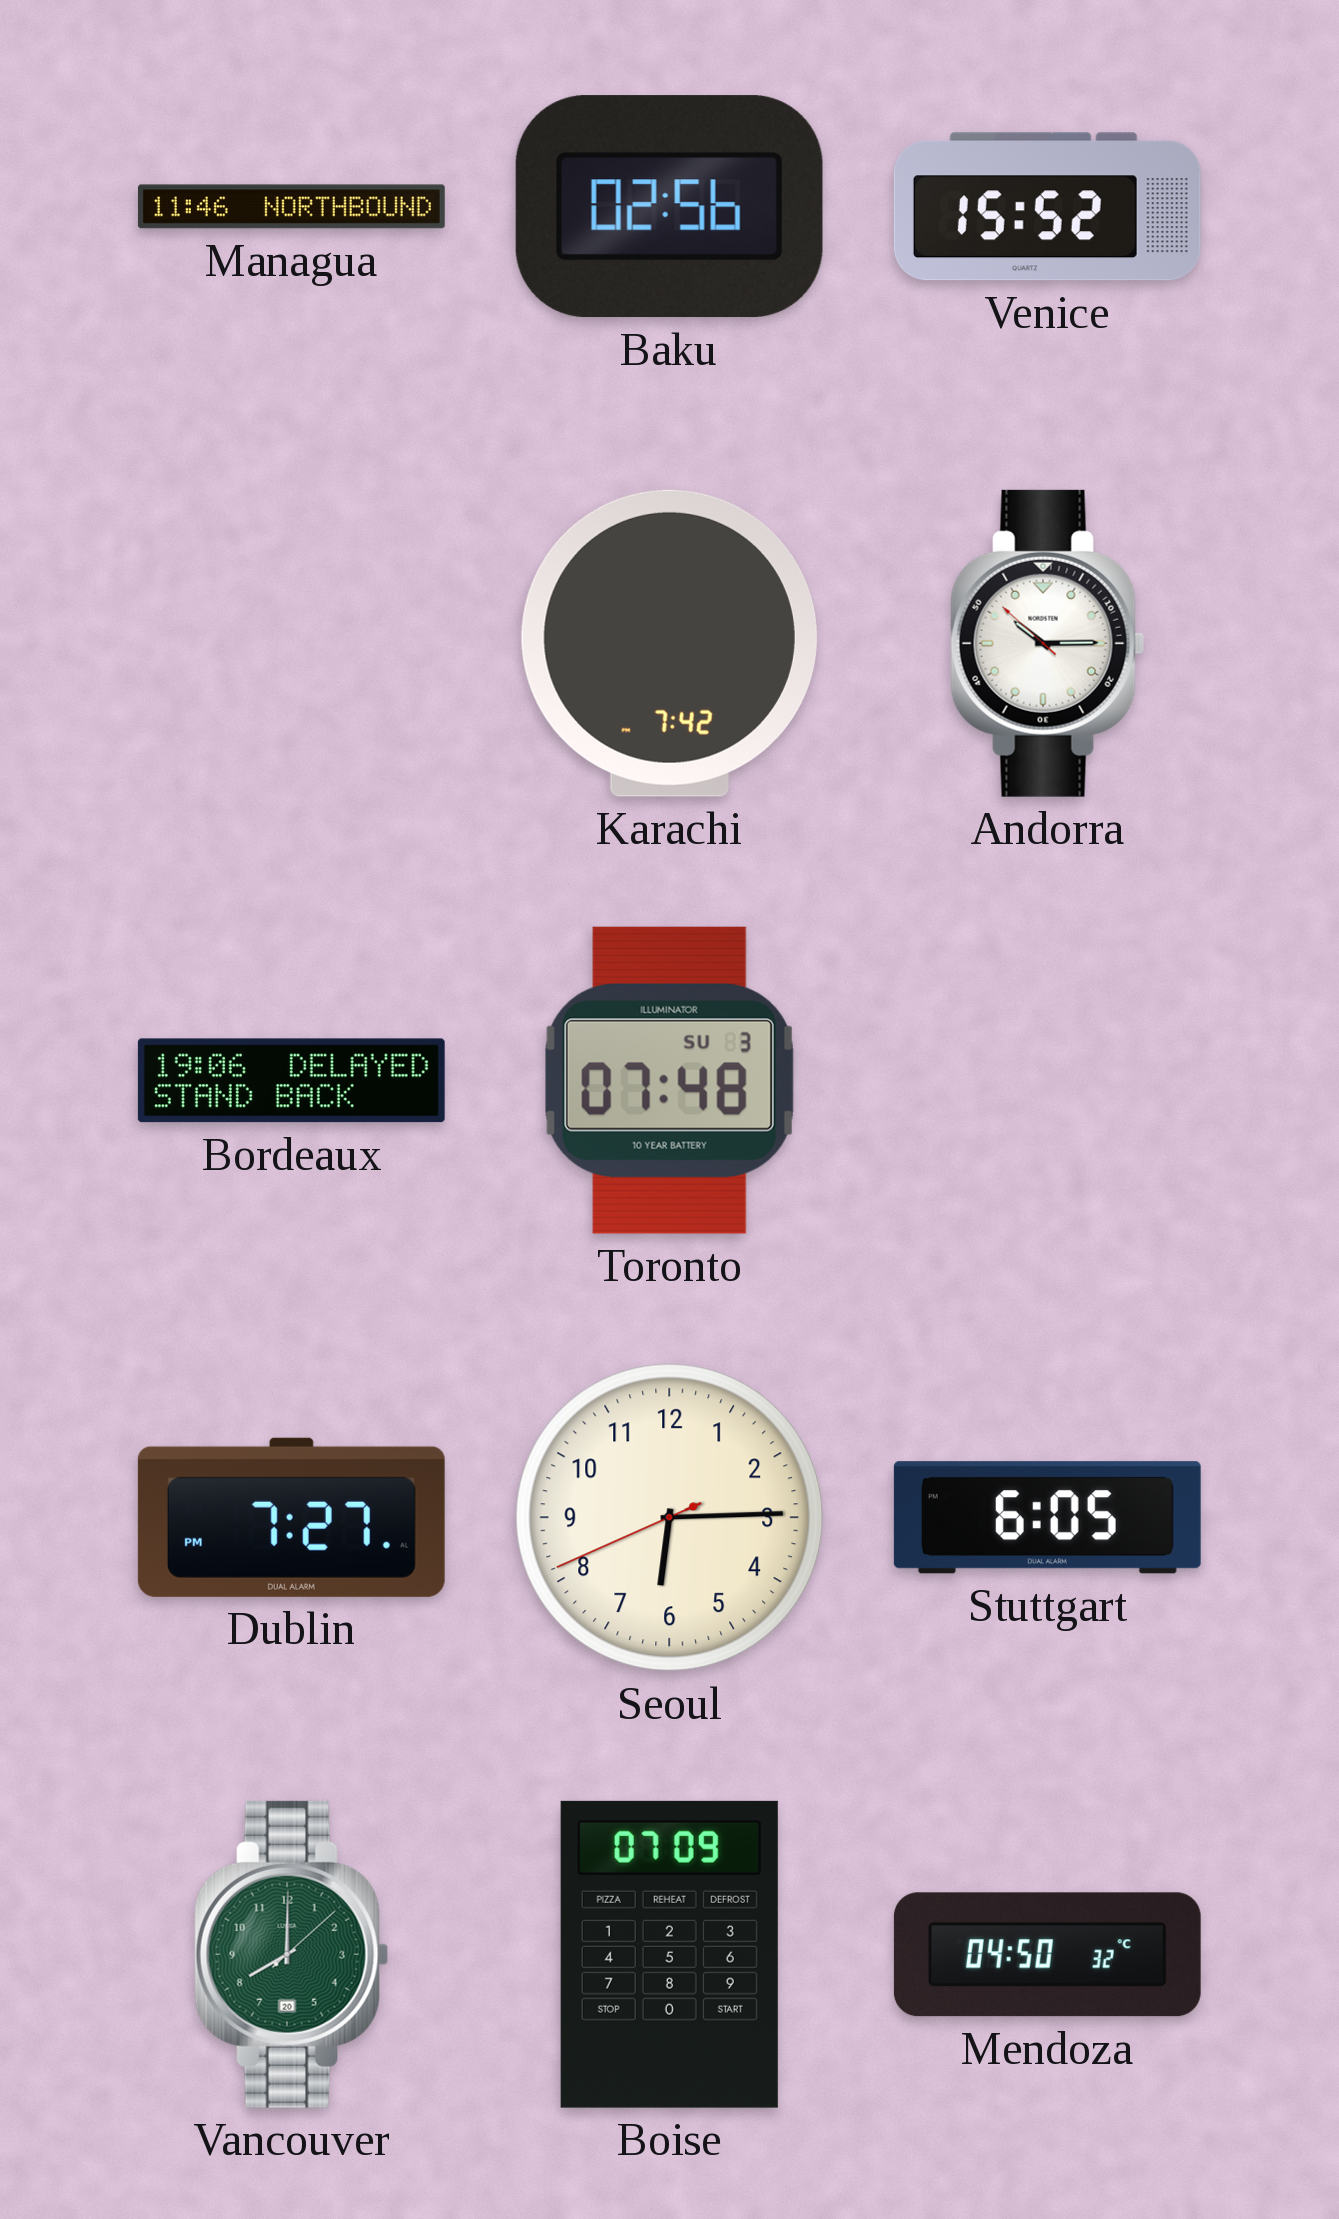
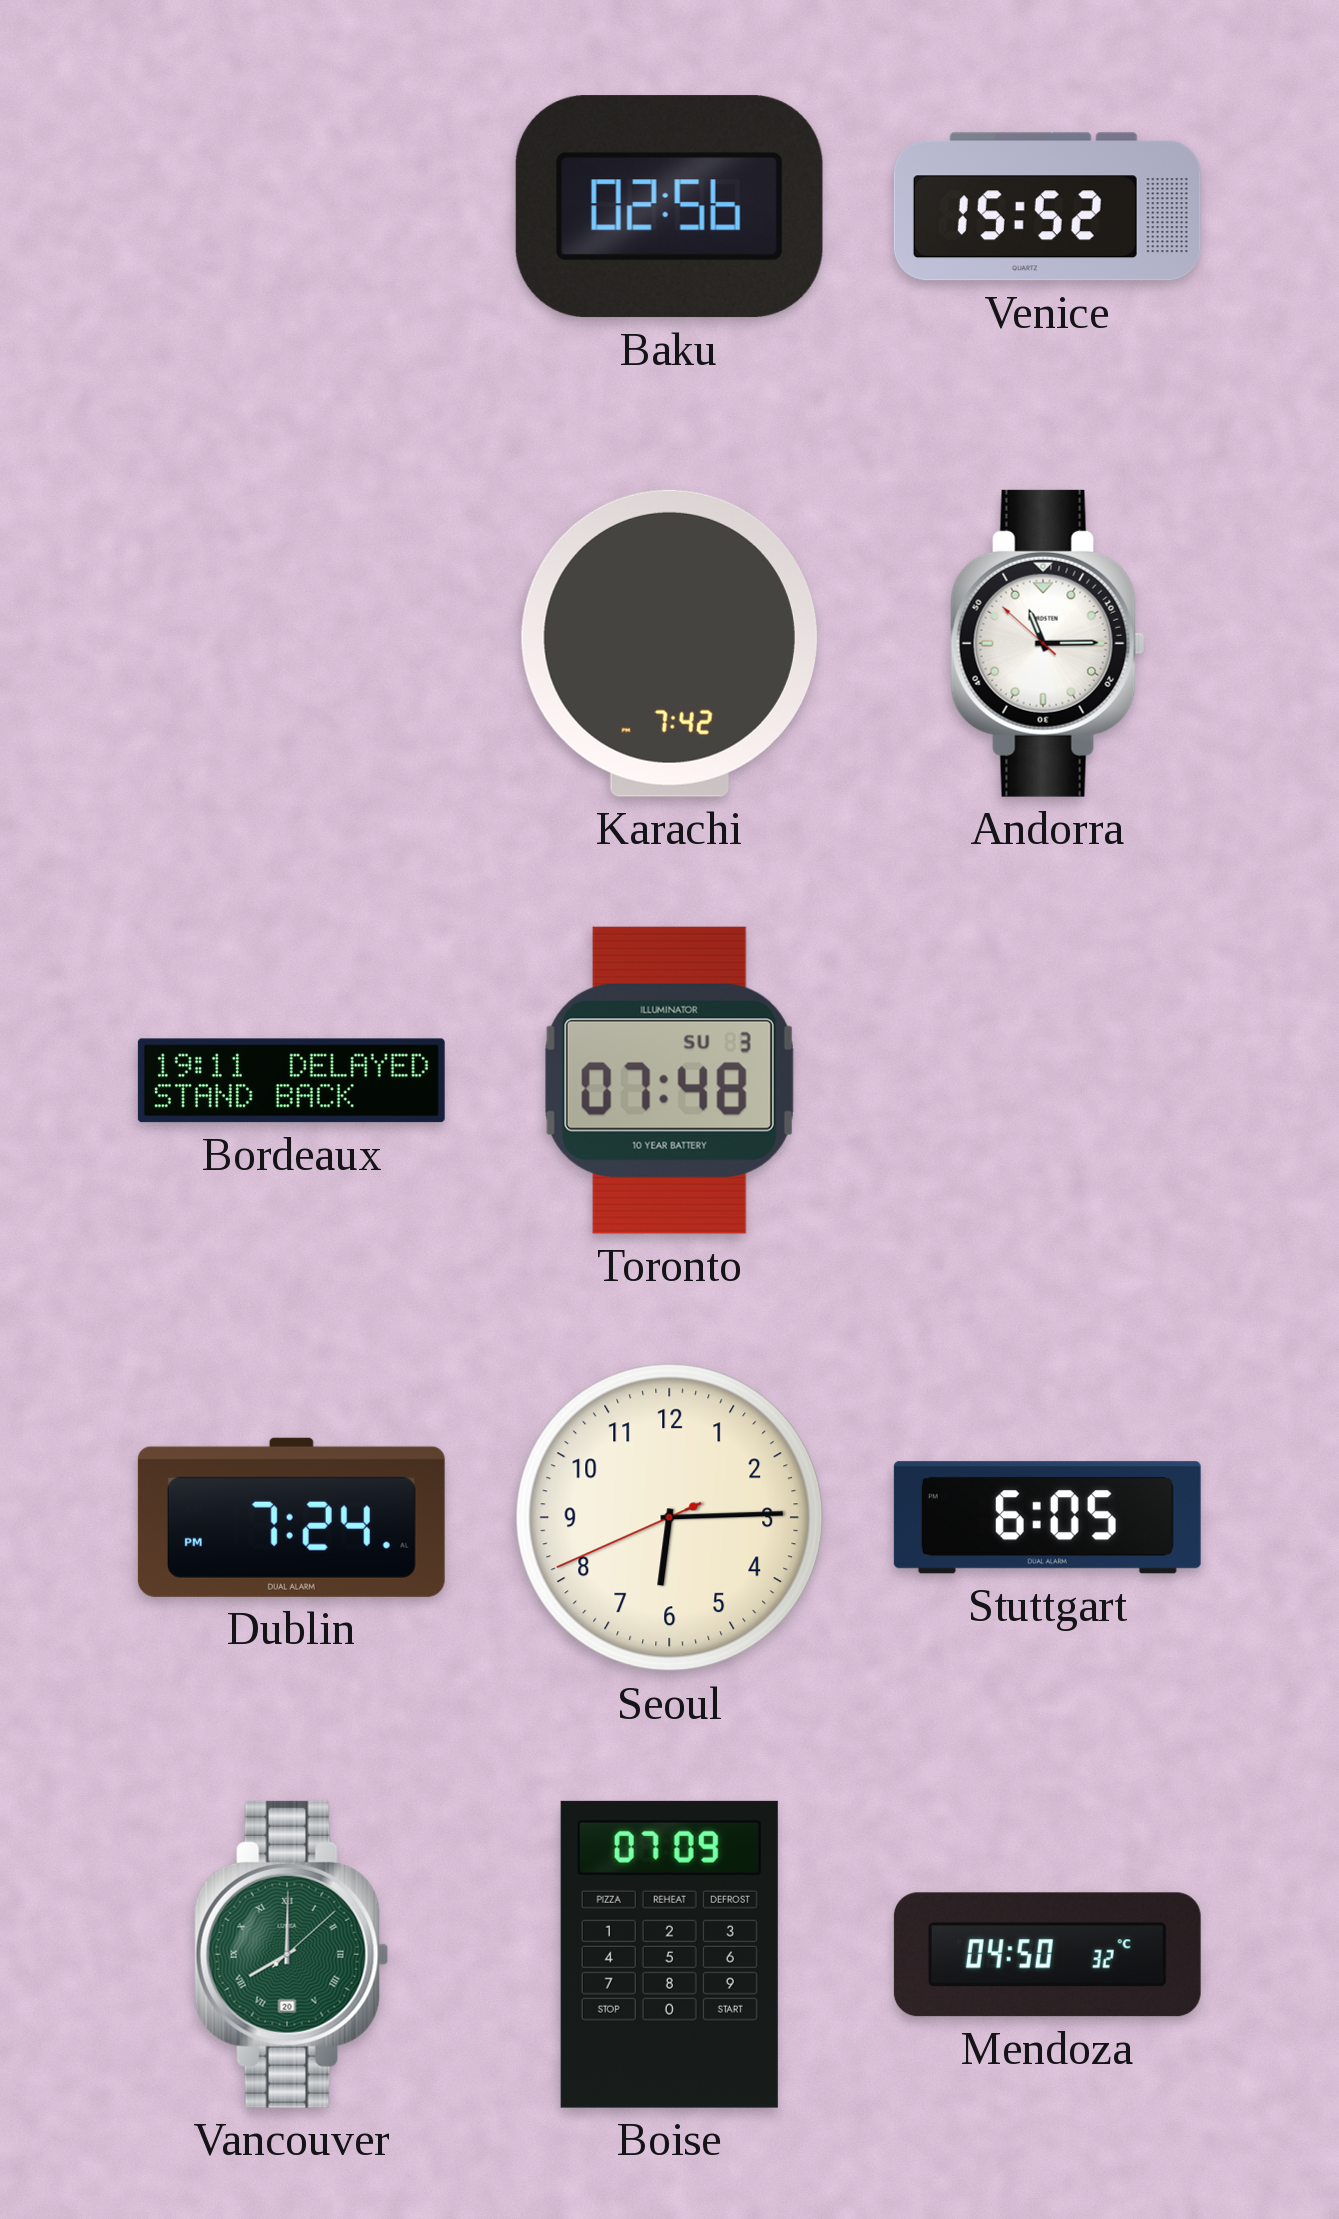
Managua: 11:46 -> none
Andorra: 10:14 -> 11:14
Bordeaux: 19:06 -> 19:11
Dublin: 7:27 -> 7:24
Vancouver numerals: Arabic -> Roman
